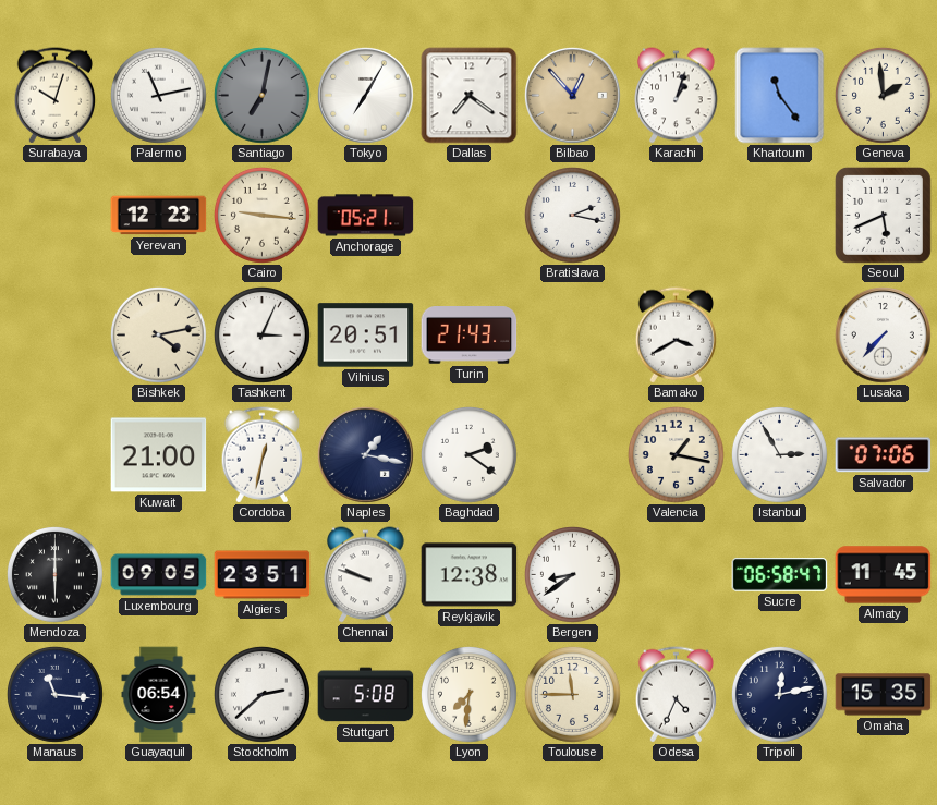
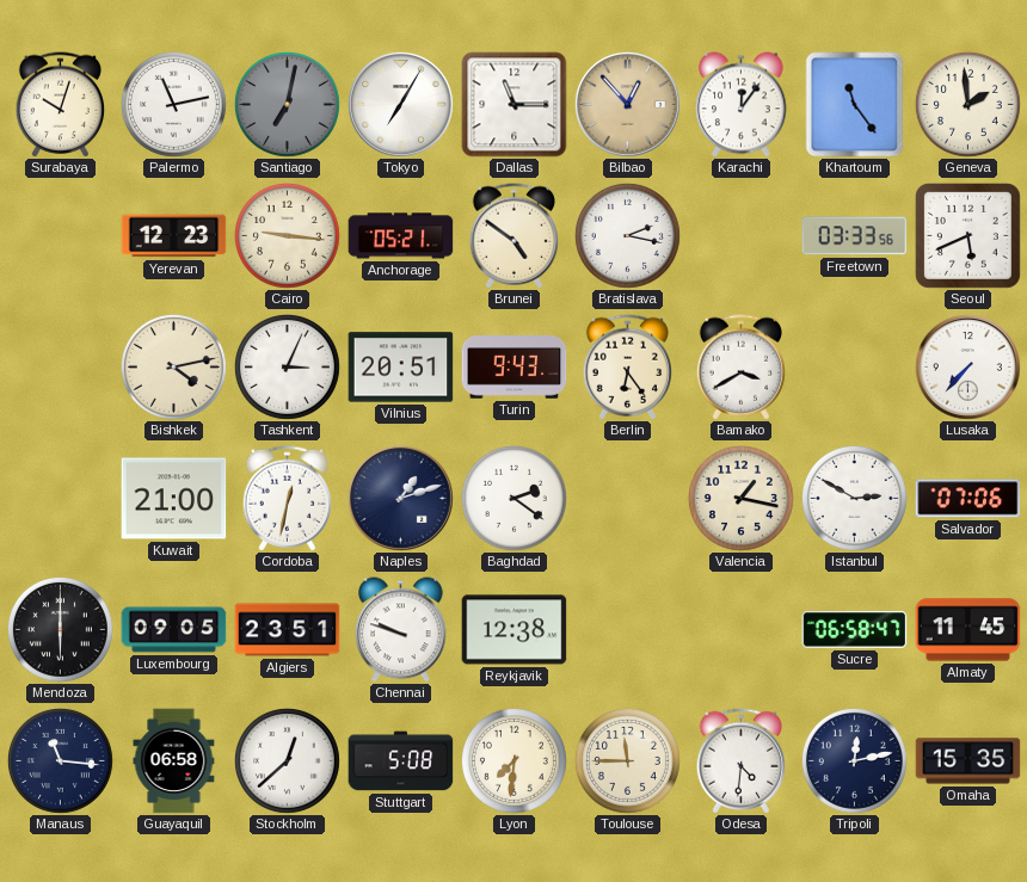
Dallas: 7:21 -> 11:15
Karachi: 1:03 -> 12:06
Brunei: none -> 4:51
Freetown: none -> 03:33
Turin: 21:43 -> 9:43
Berlin: none -> 6:24
Naples: 1:17 -> 1:12
Istanbul: 2:55 -> 2:50
Bergen: 8:39 -> none
Guayaquil: 06:54 -> 06:58
Stockholm: 2:38 -> 12:38
Odesa: 4:34 -> 4:31
